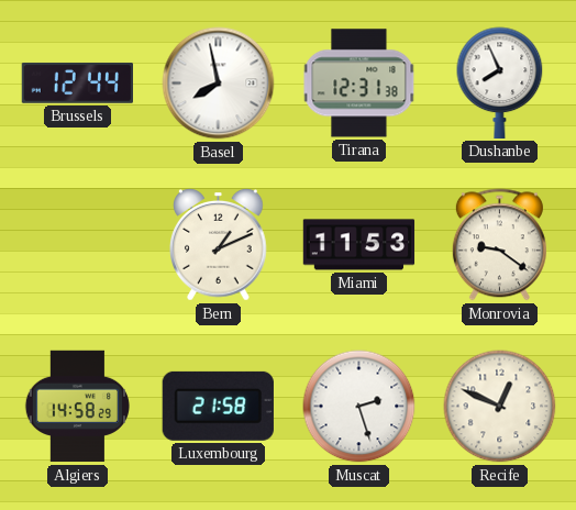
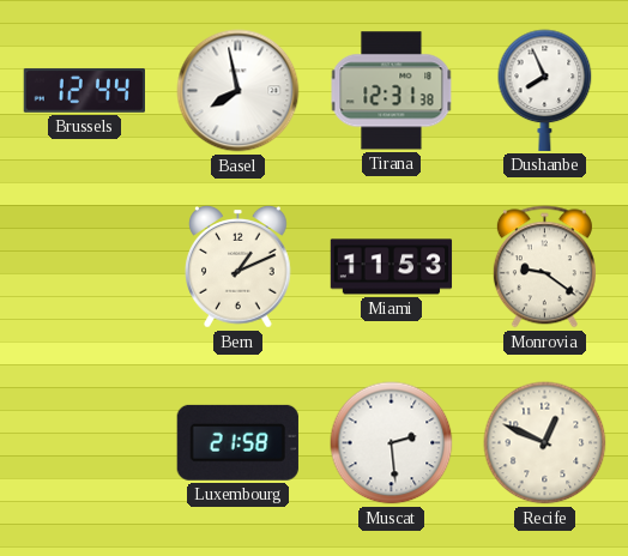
Algiers: 14:58 -> none
Muscat: 2:27 -> 2:29
